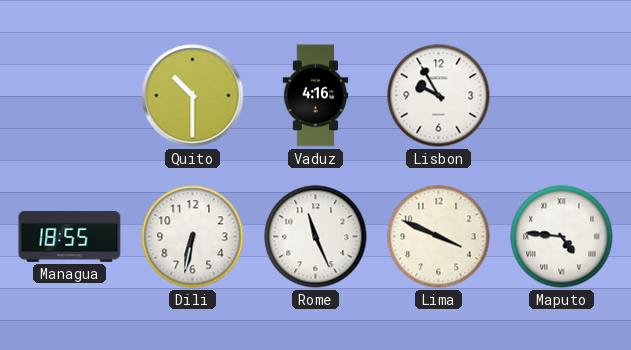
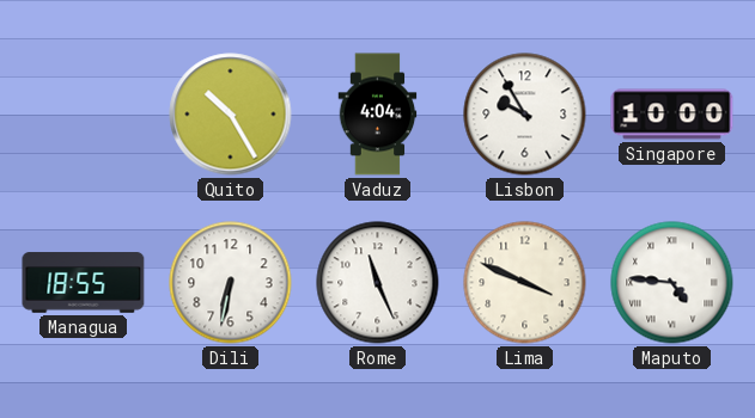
Quito: 10:30 -> 10:25
Vaduz: 4:16 -> 4:04
Singapore: none -> 10:00
